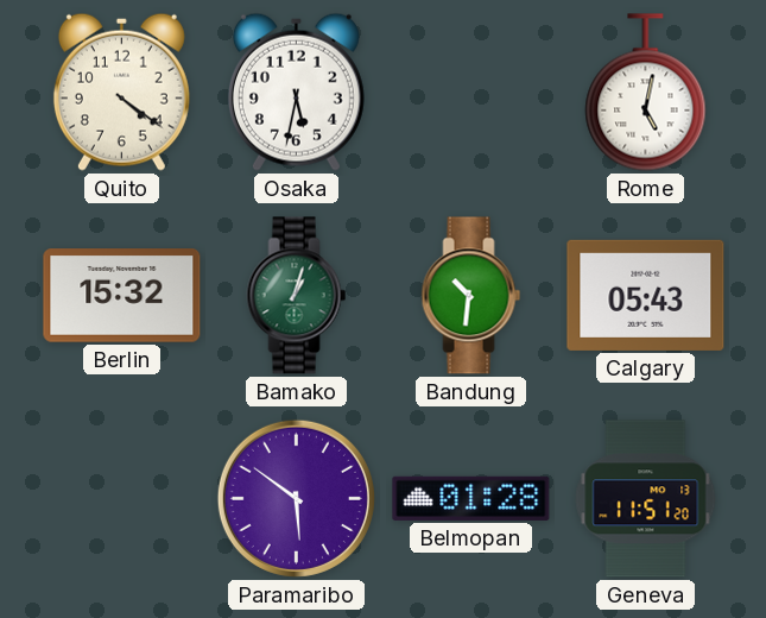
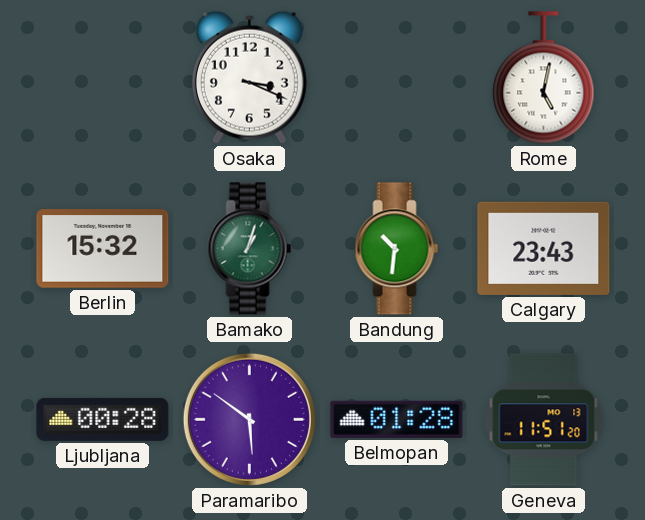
Quito: 4:21 -> none
Osaka: 5:32 -> 3:19
Calgary: 05:43 -> 23:43
Ljubljana: none -> 00:28
